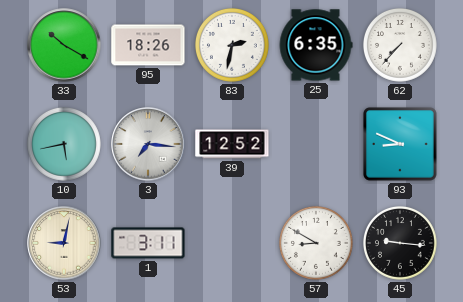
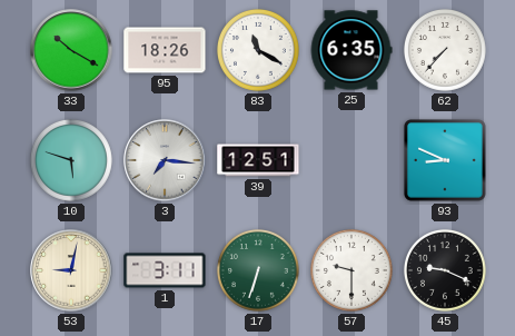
83: 2:32 -> 11:20
10: 5:43 -> 5:48
39: 12:52 -> 12:51
17: none -> 6:33
57: 8:50 -> 9:30
45: 9:16 -> 9:19
